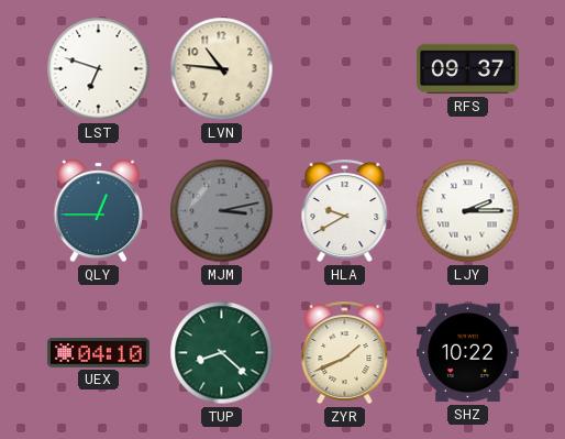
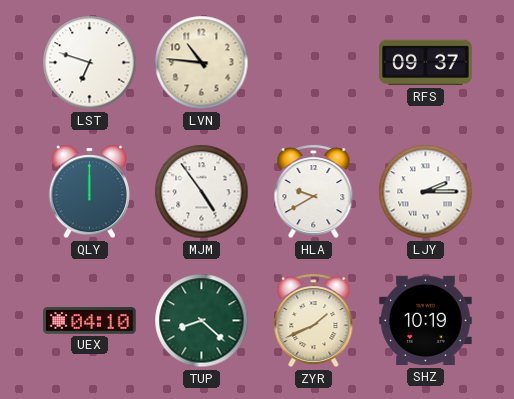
QLY: 12:45 -> 12:00
MJM: 3:13 -> 4:54
MJM dial: grey -> white
SHZ: 10:22 -> 10:19
